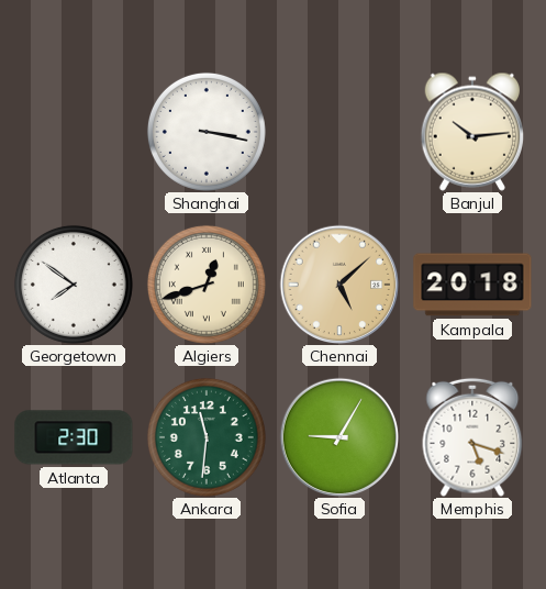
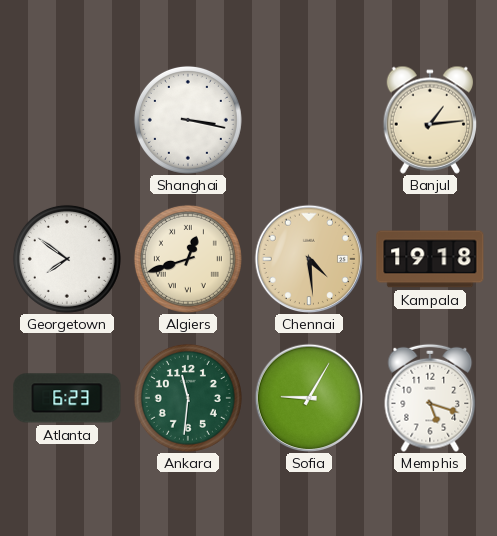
Banjul: 10:14 -> 1:14
Chennai: 5:08 -> 4:29
Kampala: 20:18 -> 19:18
Atlanta: 2:30 -> 6:23
